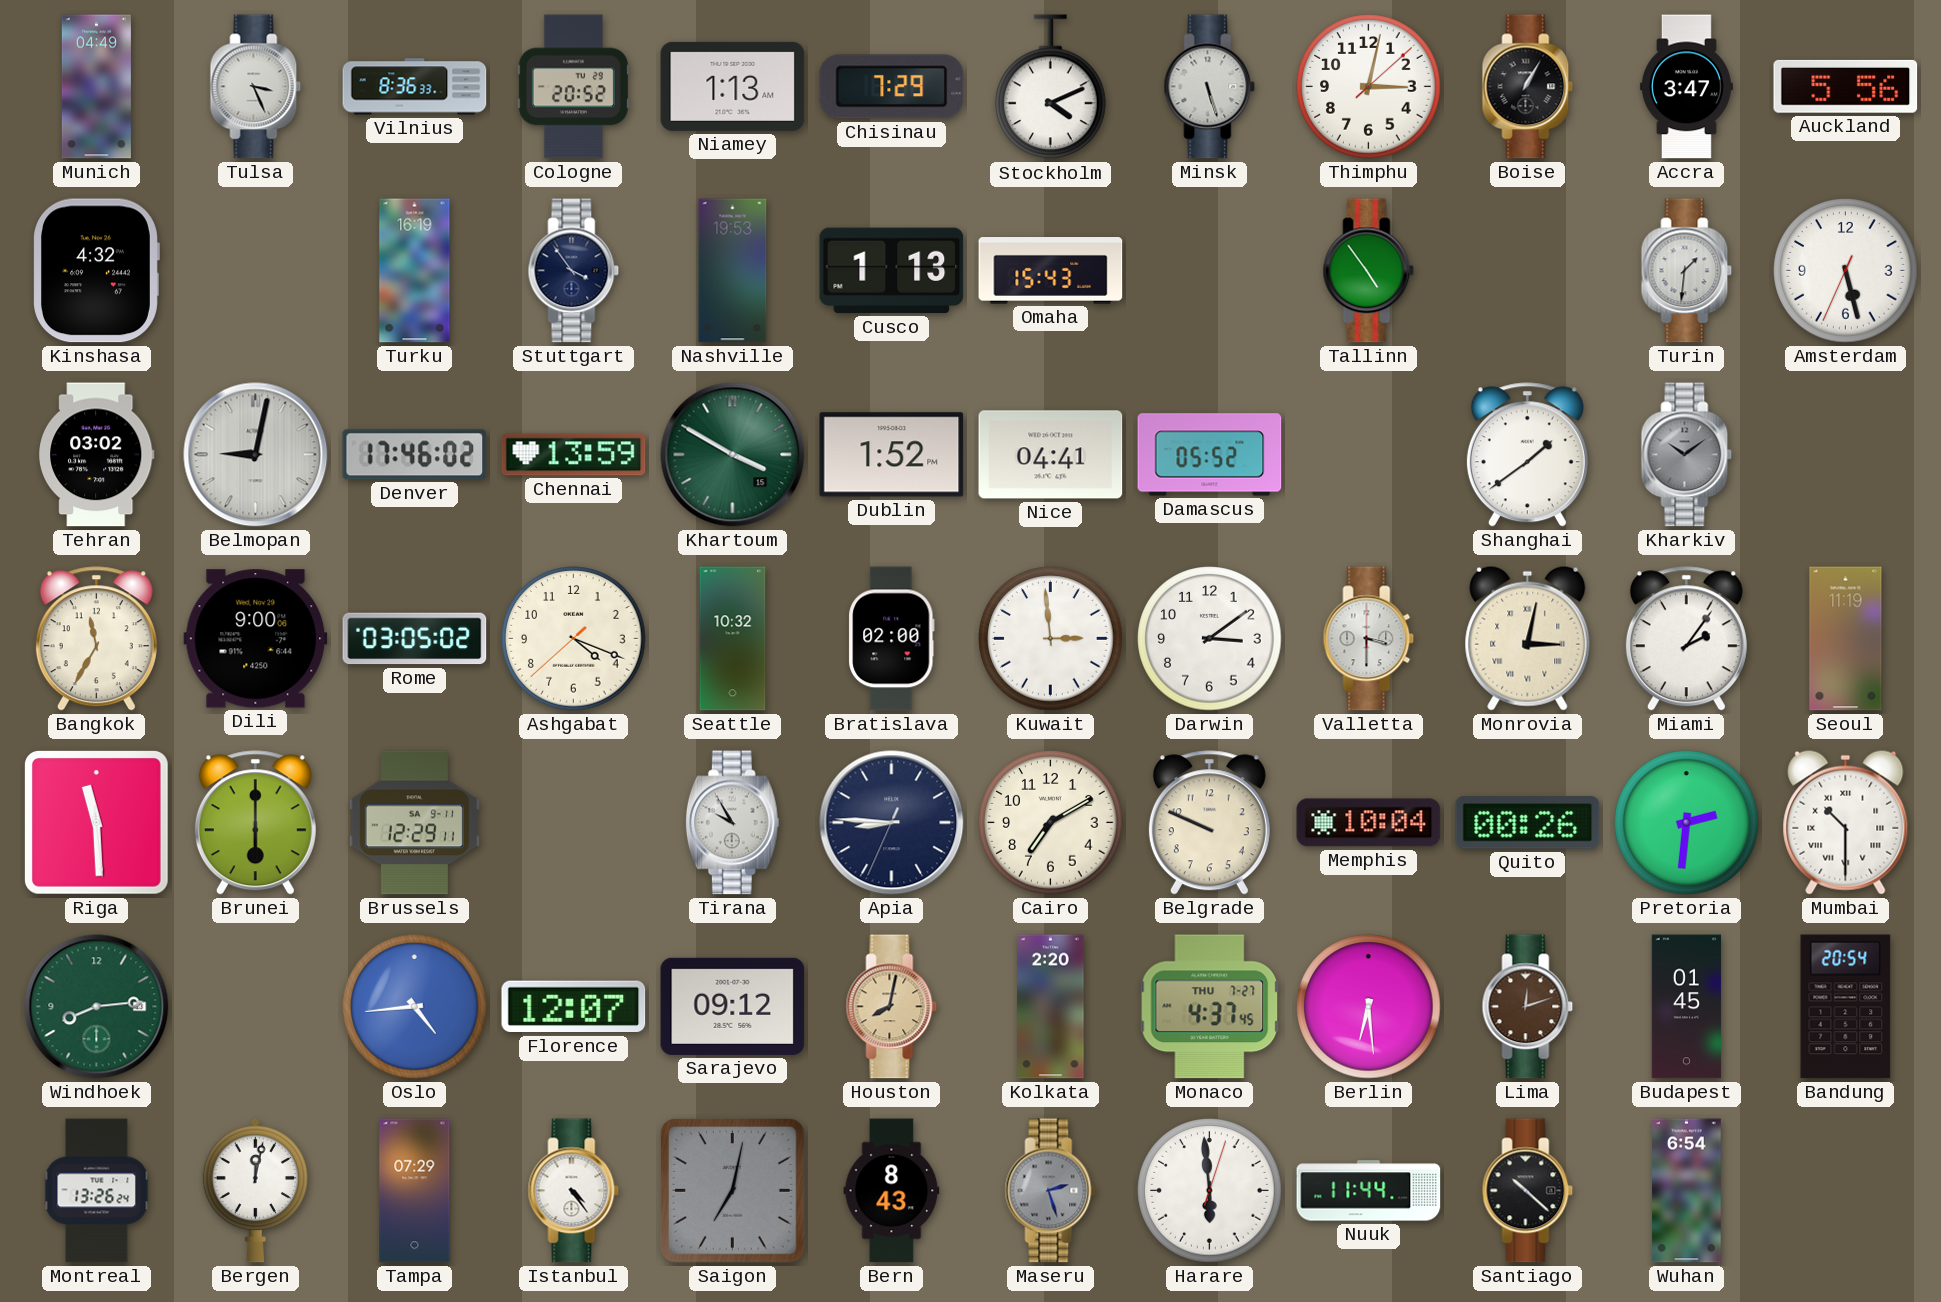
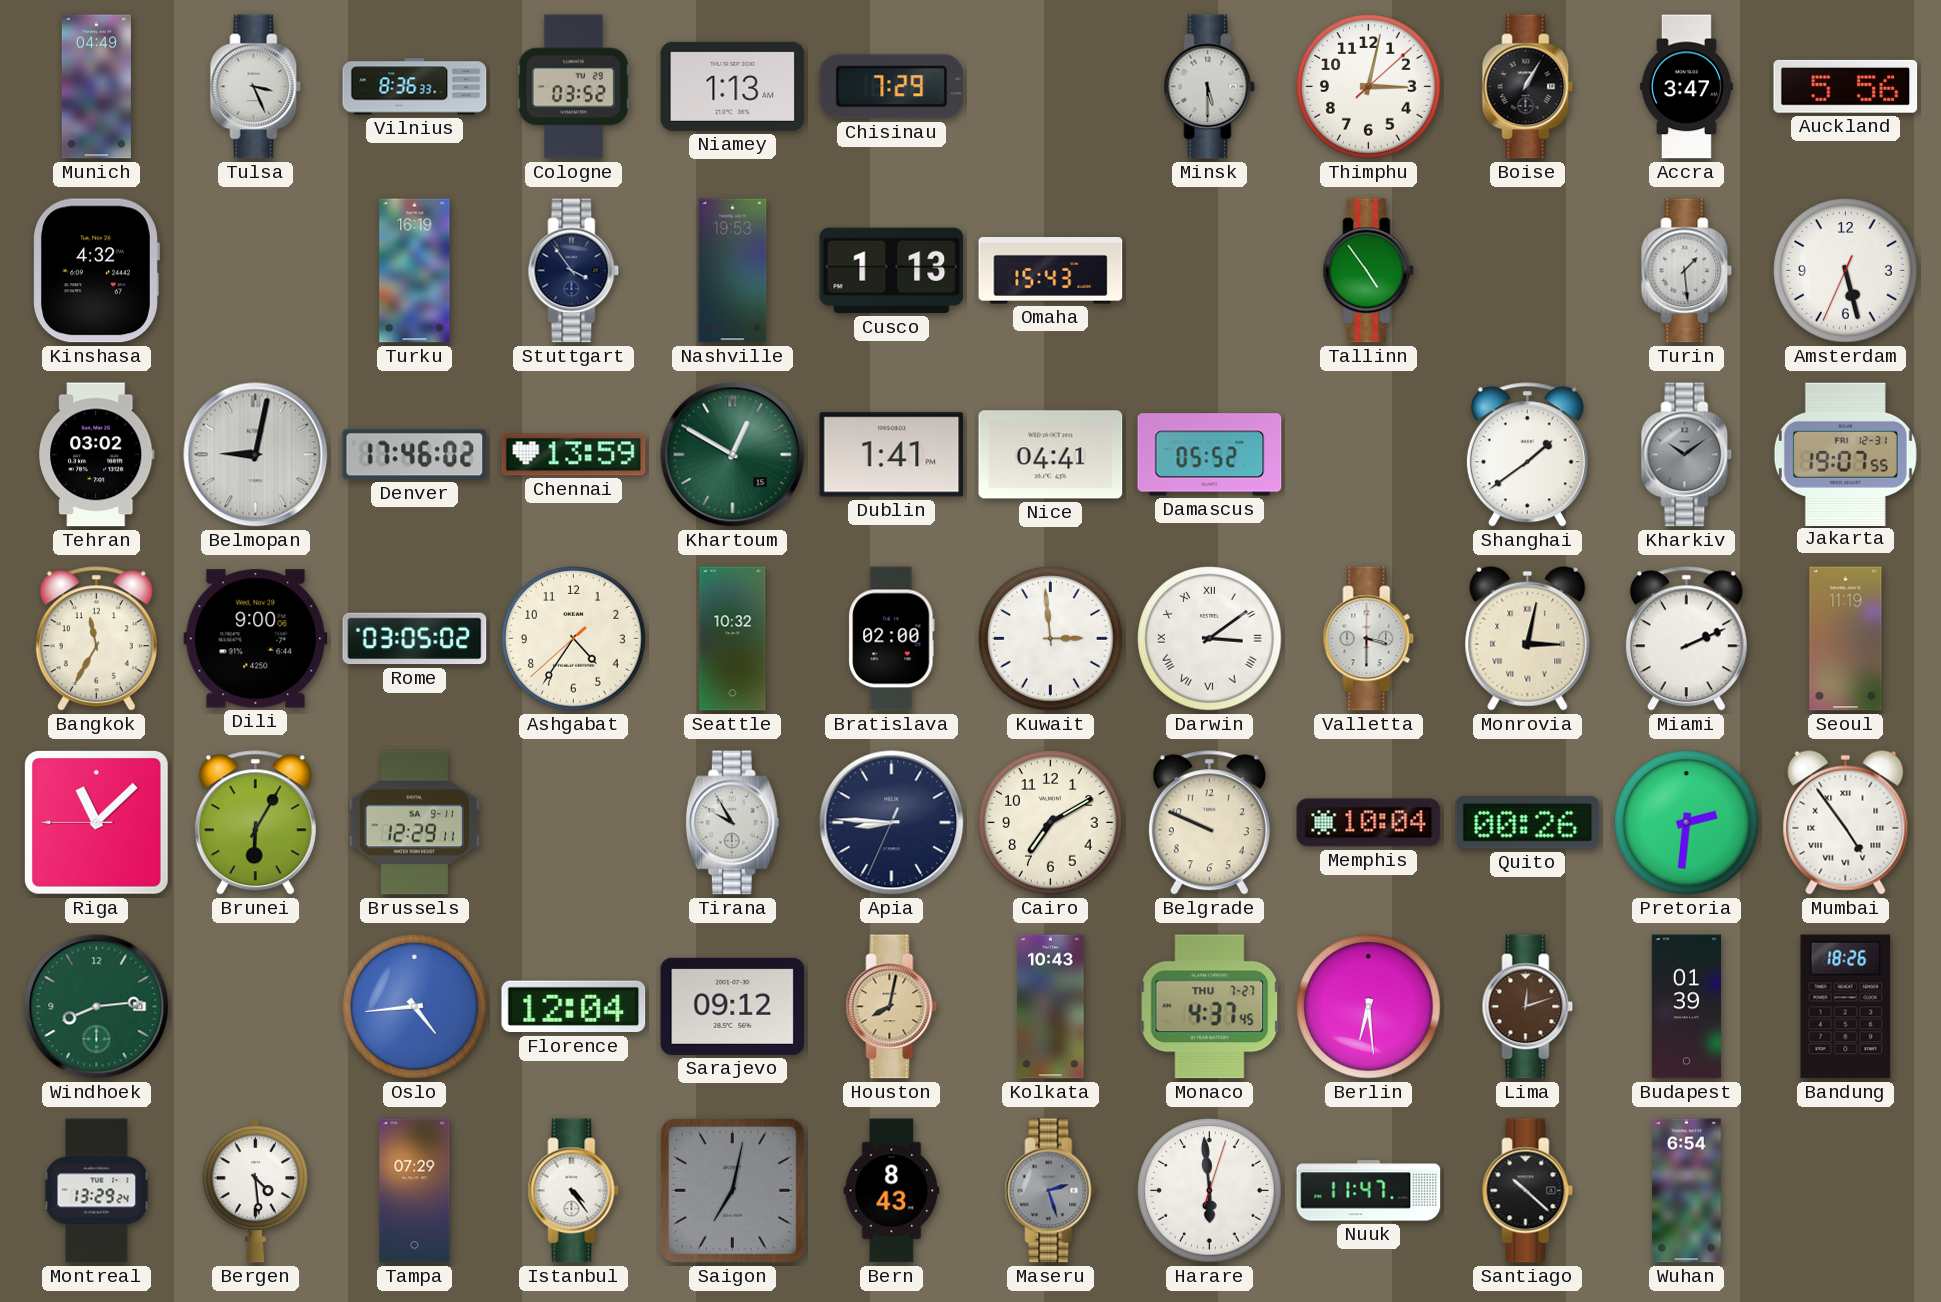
Cologne: 20:52 -> 03:52
Stockholm: 4:11 -> none
Minsk: 5:27 -> 5:30
Turin: 1:31 -> 1:29
Khartoum: 3:50 -> 12:50
Dublin: 1:52 -> 1:41
Jakarta: none -> 19:07
Ashgabat: 4:18 -> 4:35
Darwin numerals: Arabic -> Roman
Miami: 2:06 -> 2:11
Riga: 11:29 -> 11:07
Brunei: 6:00 -> 6:05
Mumbai: 10:30 -> 4:54
Florence: 12:07 -> 12:04
Kolkata: 2:20 -> 10:43
Budapest: 01:45 -> 01:39
Bandung: 20:54 -> 18:26
Montreal: 13:26 -> 13:29
Bergen: 12:02 -> 4:29
Nuuk: 11:44 -> 11:47
